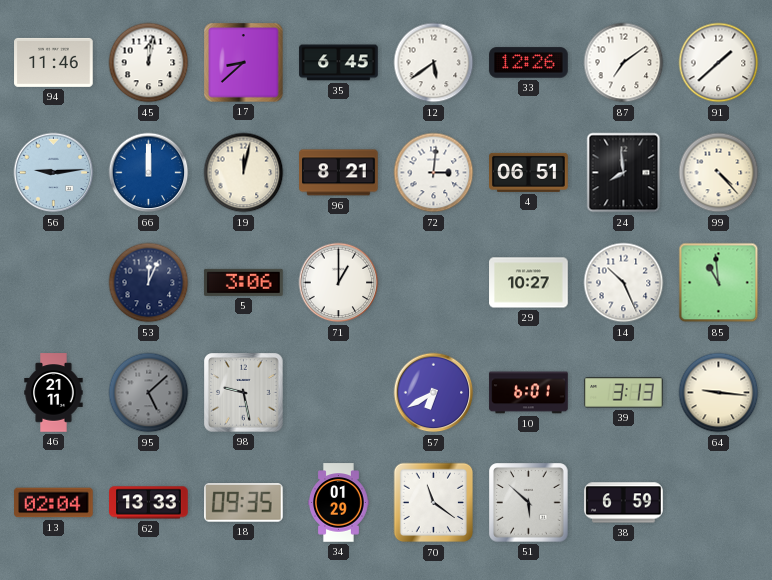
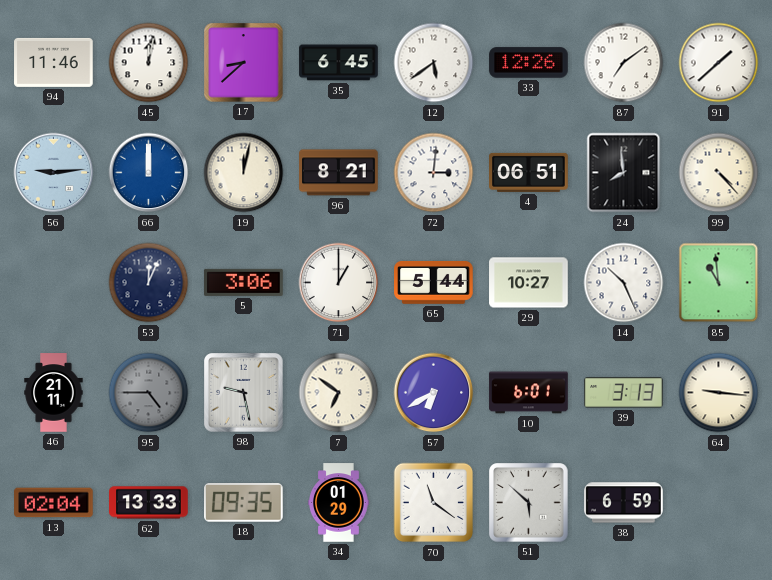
65: none -> 5:44
95: 5:08 -> 4:45
7: none -> 6:51
